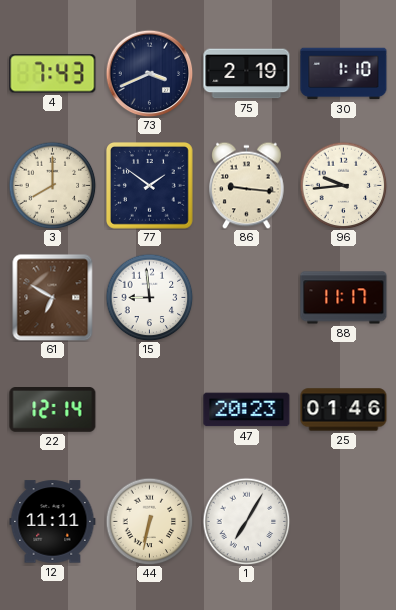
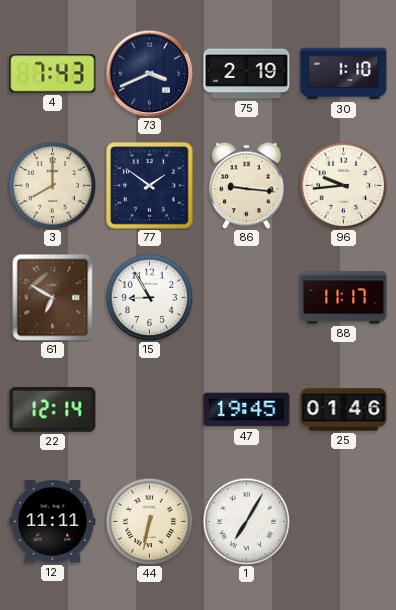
15: 8:59 -> 8:55
47: 20:23 -> 19:45
